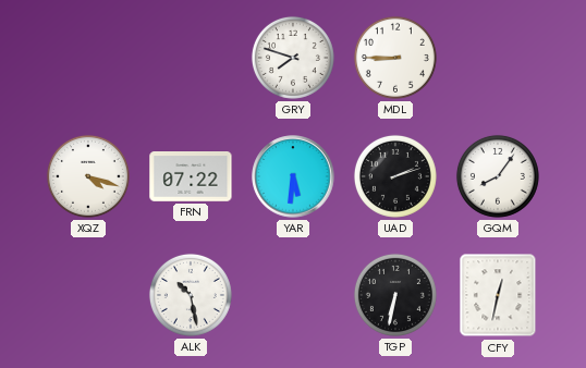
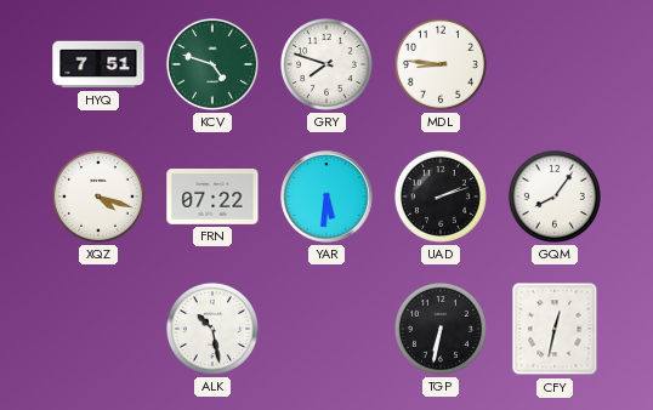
HYQ: none -> 7:51
KCV: none -> 4:48
MDL: 8:45 -> 8:46
